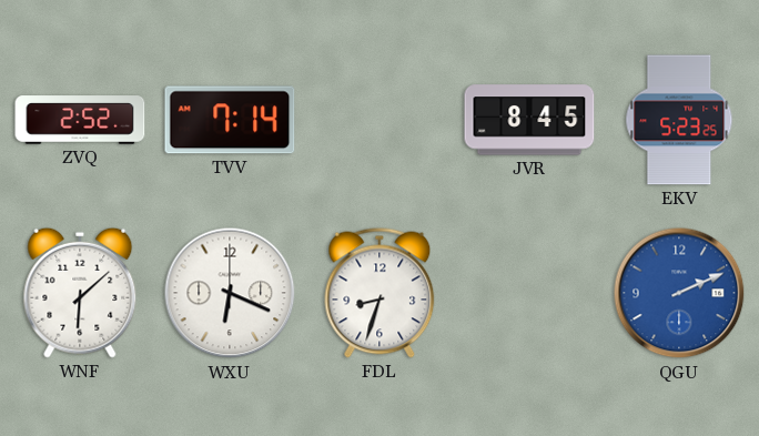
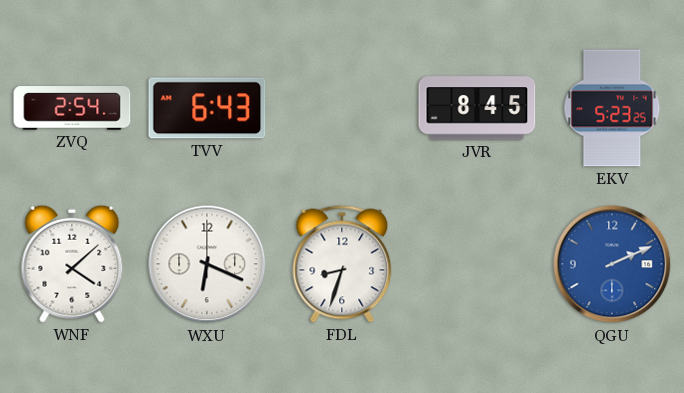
ZVQ: 2:52 -> 2:54
TVV: 7:14 -> 6:43
WNF: 6:08 -> 4:08
